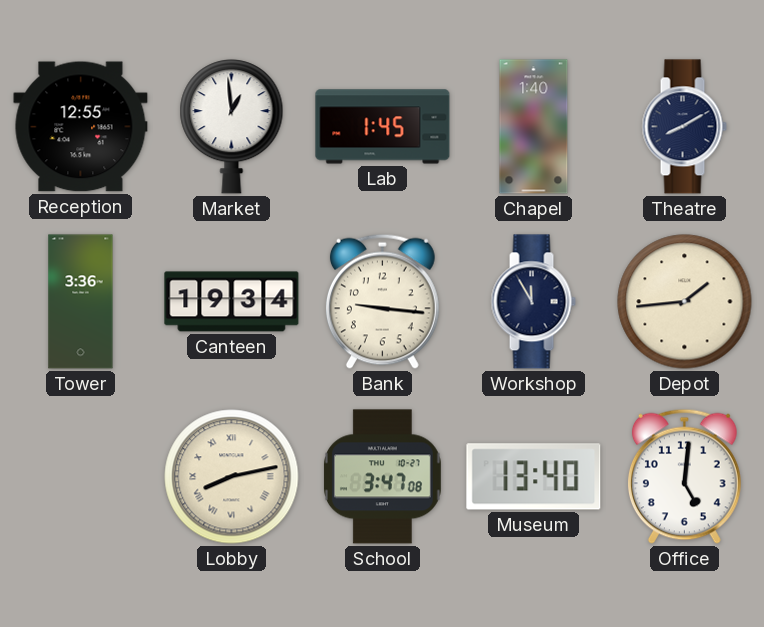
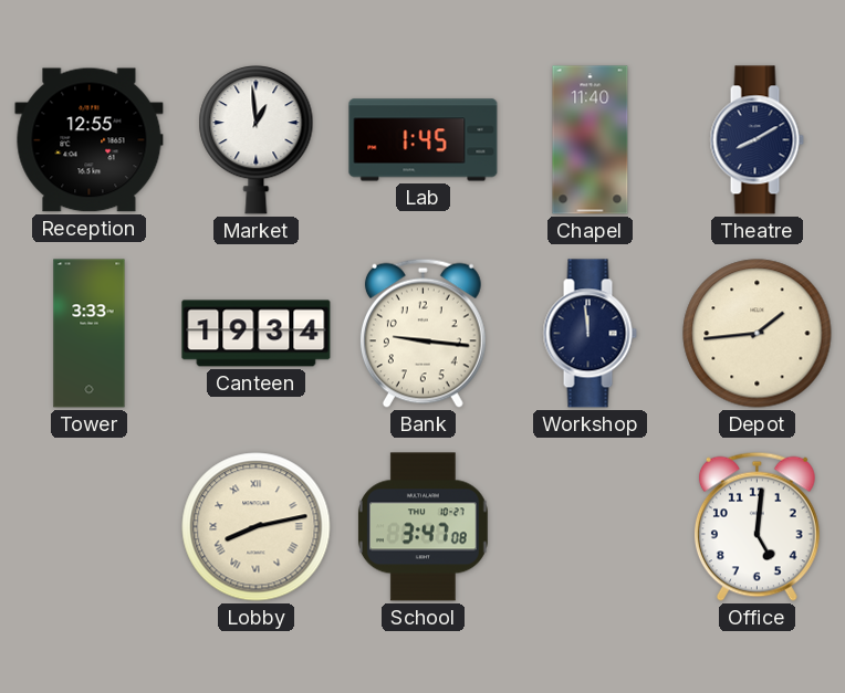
Chapel: 1:40 -> 11:40
Tower: 3:36 -> 3:33
Workshop: 11:55 -> 11:59
Museum: 13:40 -> none
